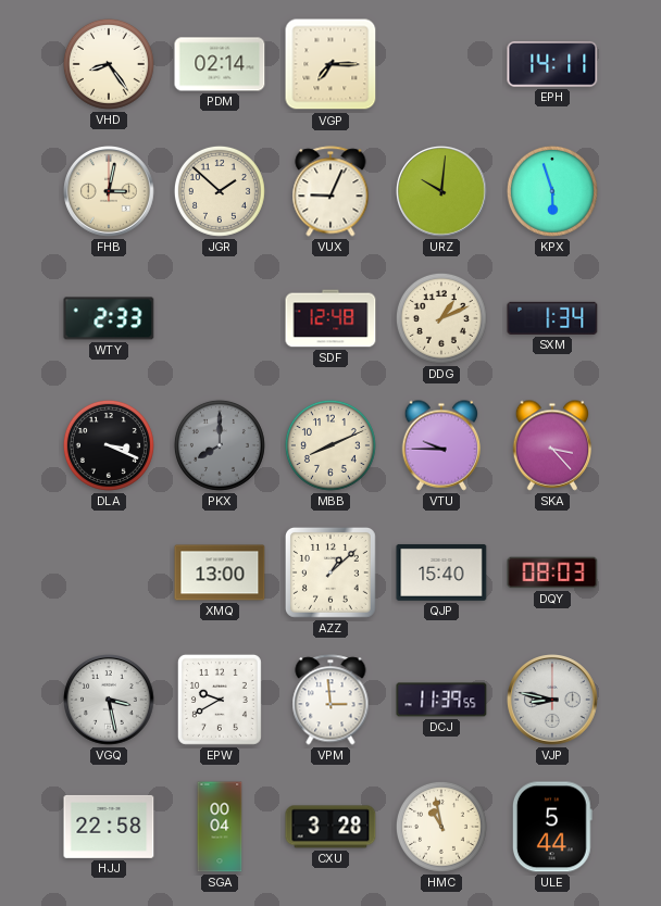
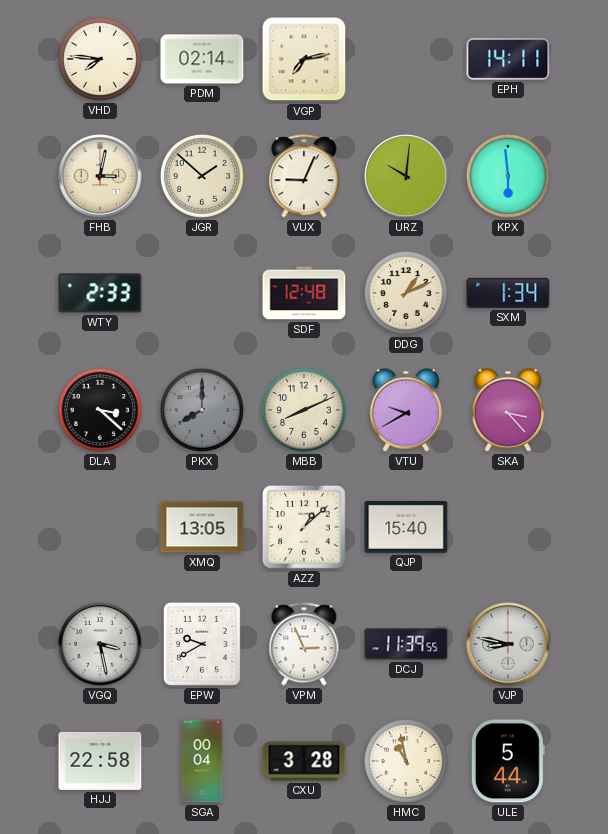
VHD: 8:24 -> 7:46
VGP: 7:15 -> 7:13
KPX: 5:57 -> 5:59
DLA: 3:19 -> 3:22
VTU: 9:45 -> 9:40
XMQ: 13:00 -> 13:05
DQY: 08:03 -> none
VPM: 2:59 -> 2:56
